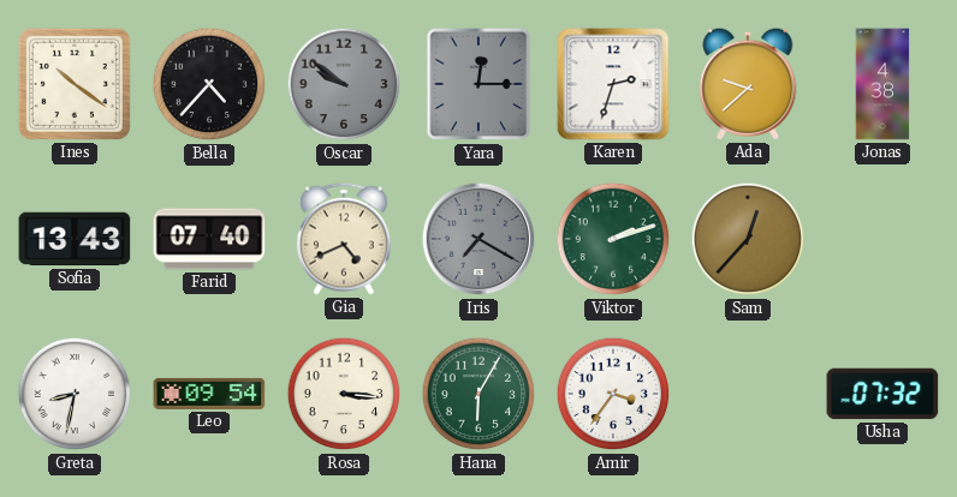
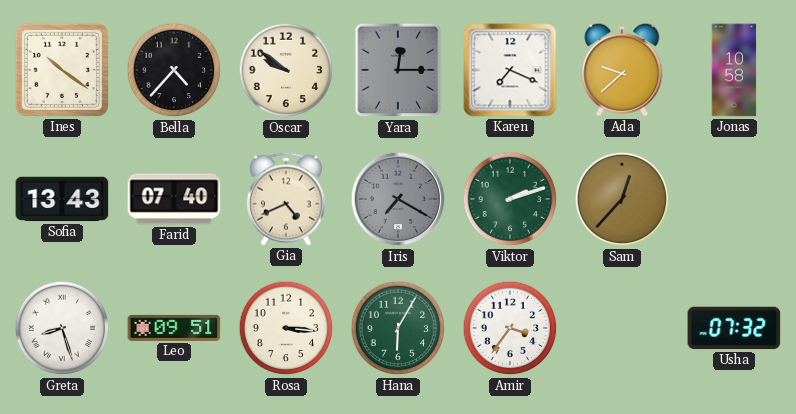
Oscar dial: grey -> cream
Karen: 2:33 -> 7:19
Jonas: 4:38 -> 10:58
Greta: 8:32 -> 8:27
Leo: 09:54 -> 09:51
